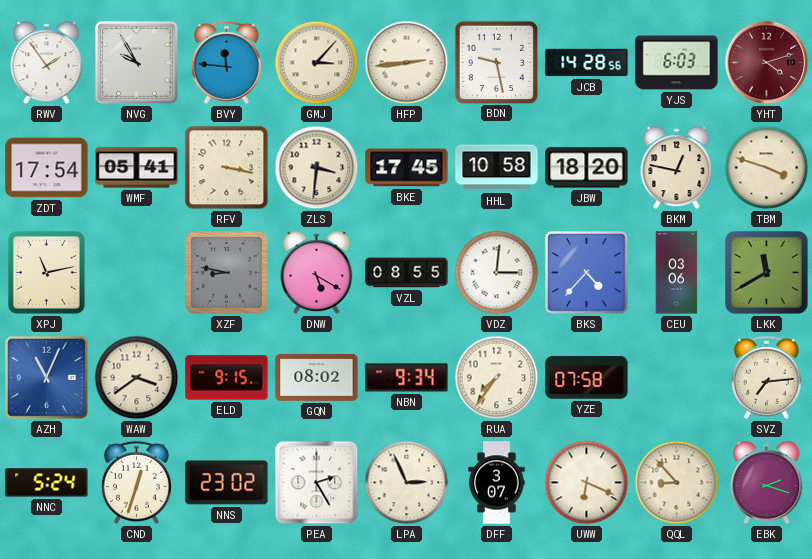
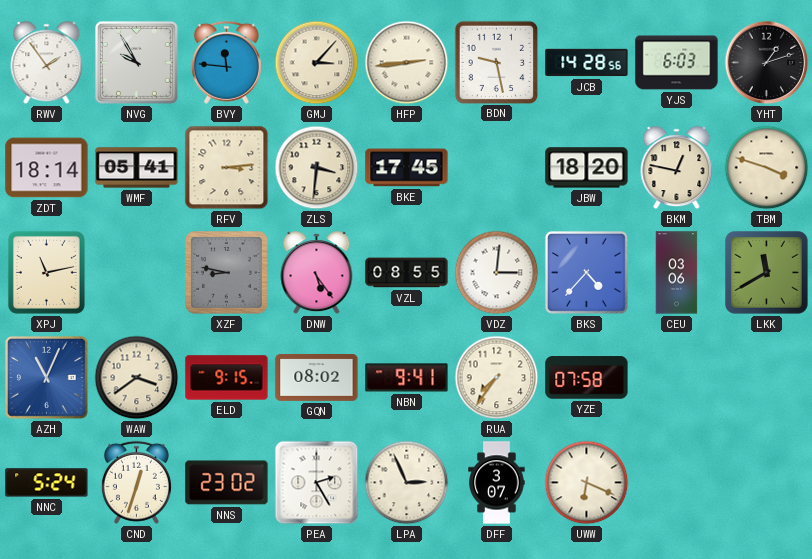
YHT: 4:12 -> 1:12
YHT dial: burgundy -> black
ZDT: 17:54 -> 18:14
RFV: 3:17 -> 3:14
HHL: 10:58 -> none
DNW: 5:20 -> 5:24
NBN: 9:34 -> 9:41
SVZ: 7:14 -> none
QQL: 8:53 -> none
EBK: 2:18 -> none
